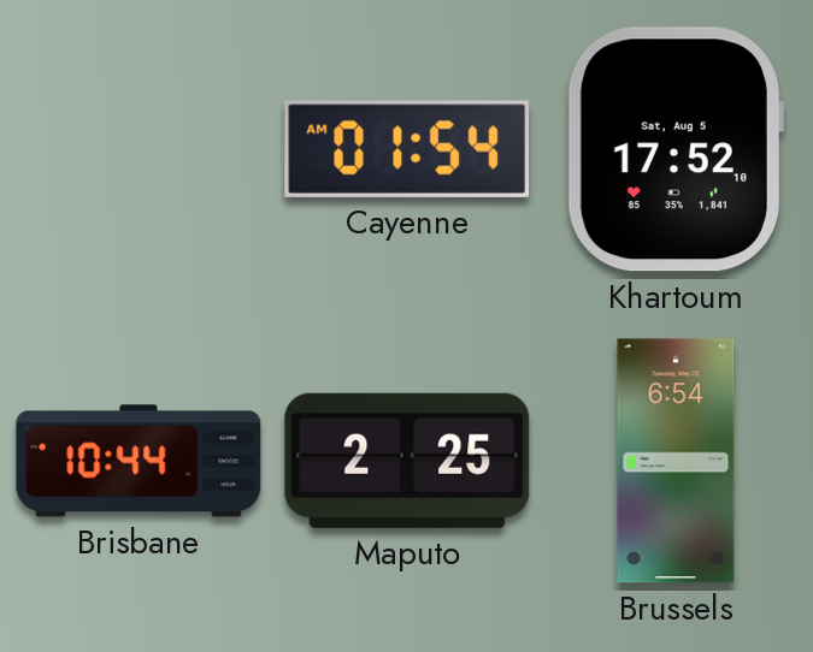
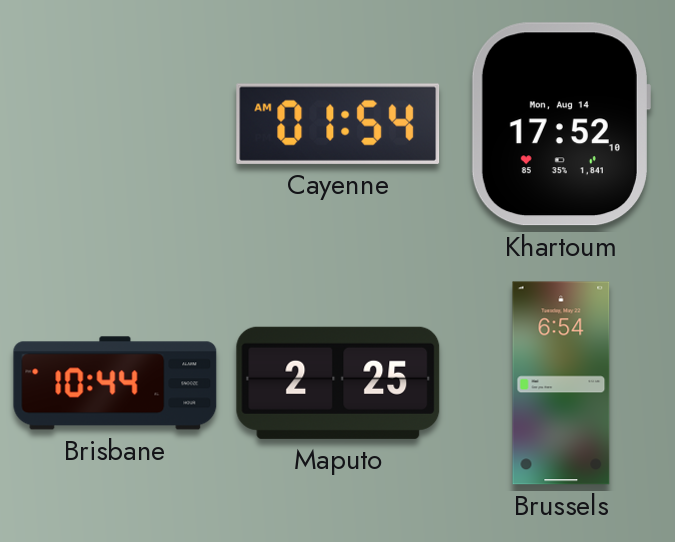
Khartoum date: Sat, Aug 5 -> Mon, Aug 14
